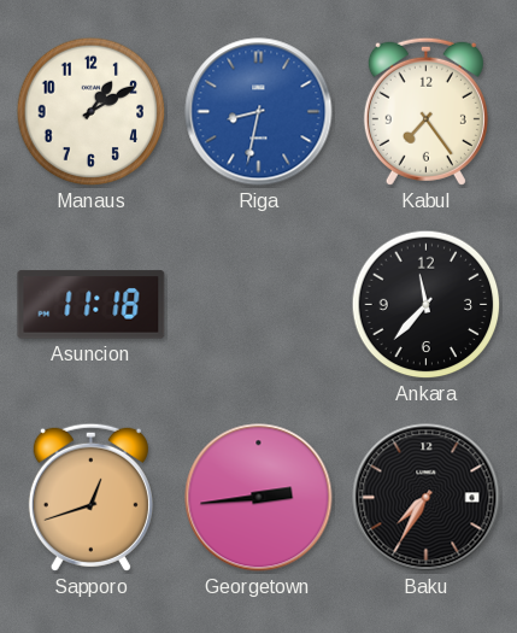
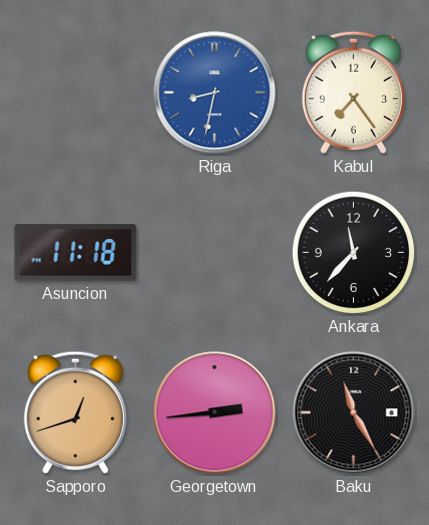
Manaus: 1:10 -> none
Baku: 7:35 -> 11:25
